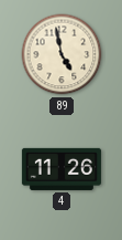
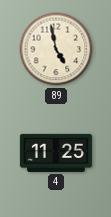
4: 11:26 -> 11:25
